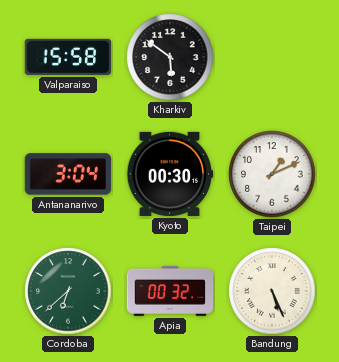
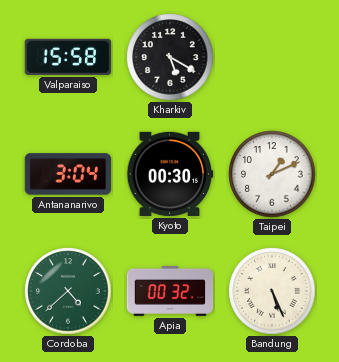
Kharkiv: 5:51 -> 5:20
Cordoba: 6:38 -> 4:38
